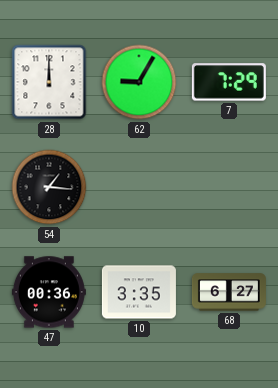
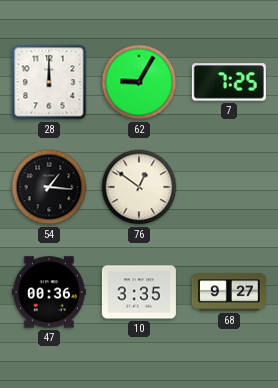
7: 7:29 -> 7:25
76: none -> 12:51
68: 6:27 -> 9:27
